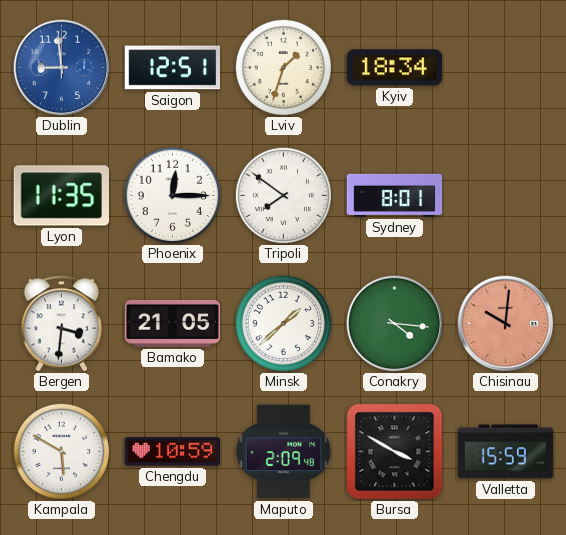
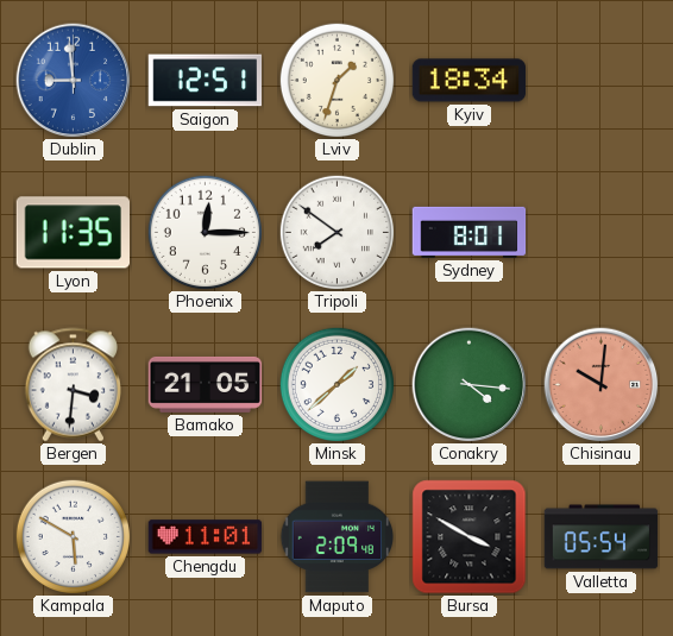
Chengdu: 10:59 -> 11:01
Valletta: 15:59 -> 05:54
